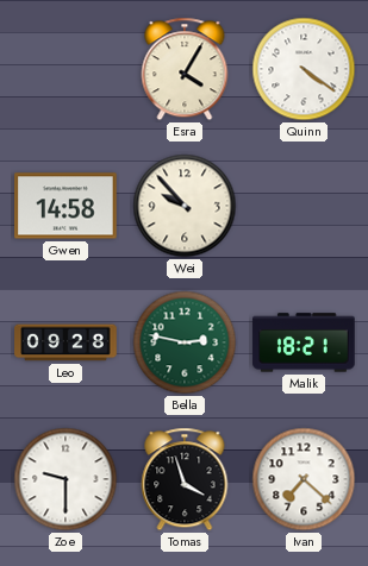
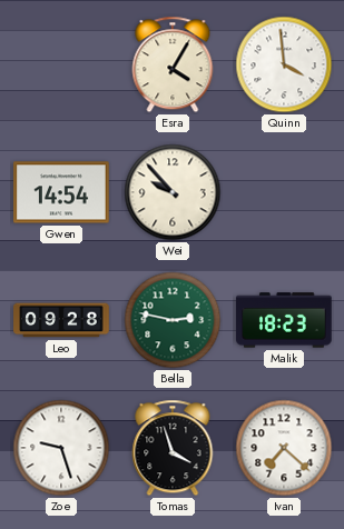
Quinn: 4:21 -> 3:59
Gwen: 14:58 -> 14:54
Malik: 18:21 -> 18:23
Zoe: 9:30 -> 9:27
